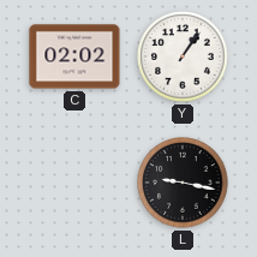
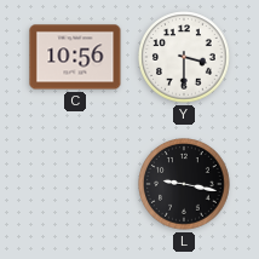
C: 02:02 -> 10:56
Y: 1:06 -> 3:30
